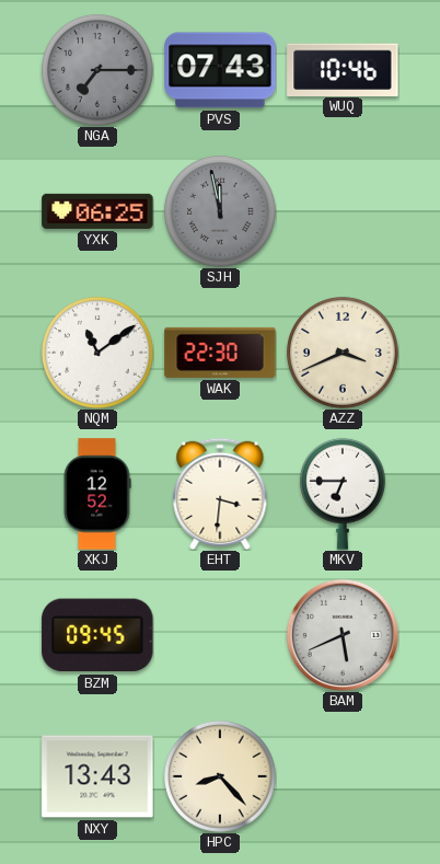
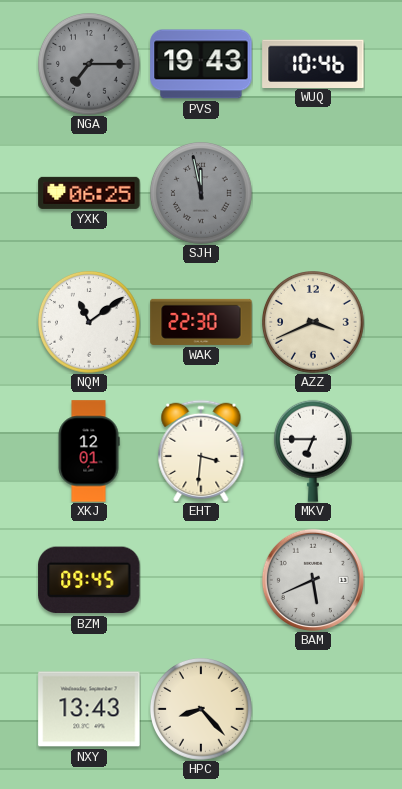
PVS: 07:43 -> 19:43
XKJ: 12:52 -> 12:01
